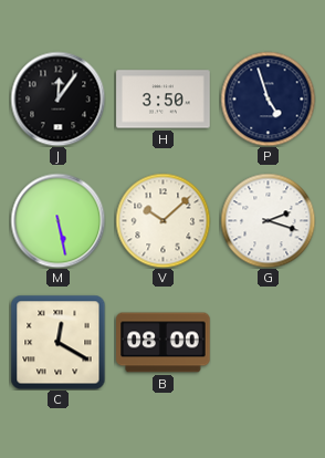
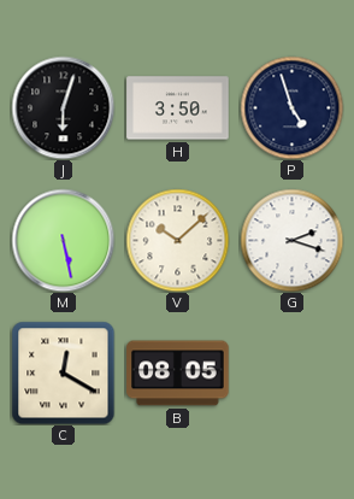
J: 12:06 -> 6:03
B: 08:00 -> 08:05
